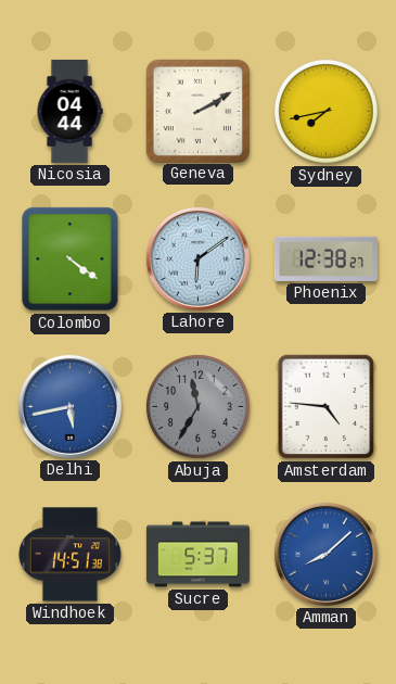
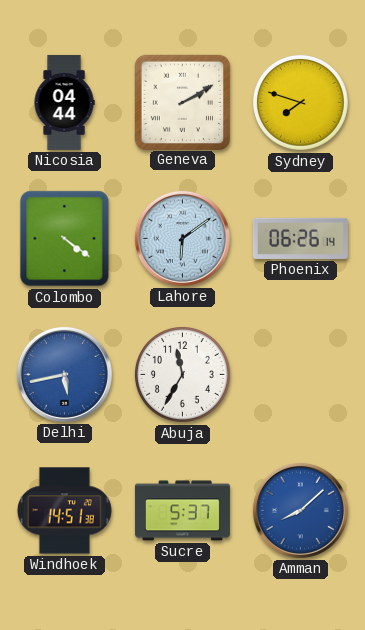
Sydney: 7:43 -> 7:48
Phoenix: 12:38 -> 06:26
Abuja dial: grey -> white
Amsterdam: 4:46 -> none
